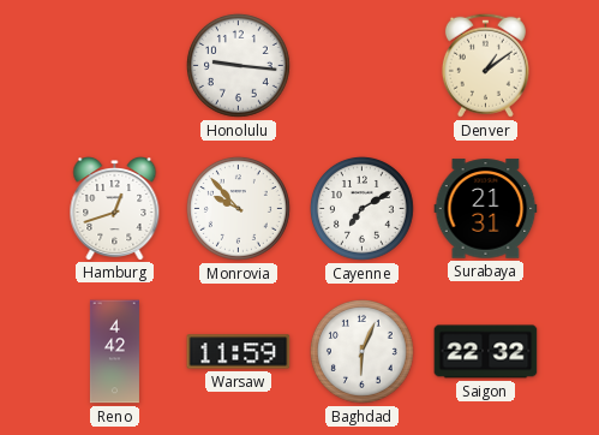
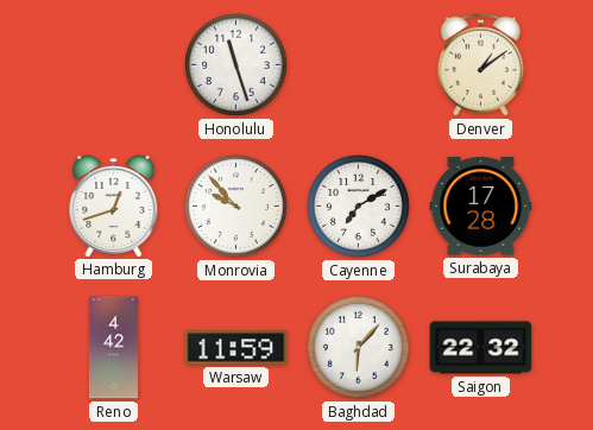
Honolulu: 9:16 -> 11:27
Surabaya: 21:31 -> 17:28
Baghdad: 6:04 -> 6:07
